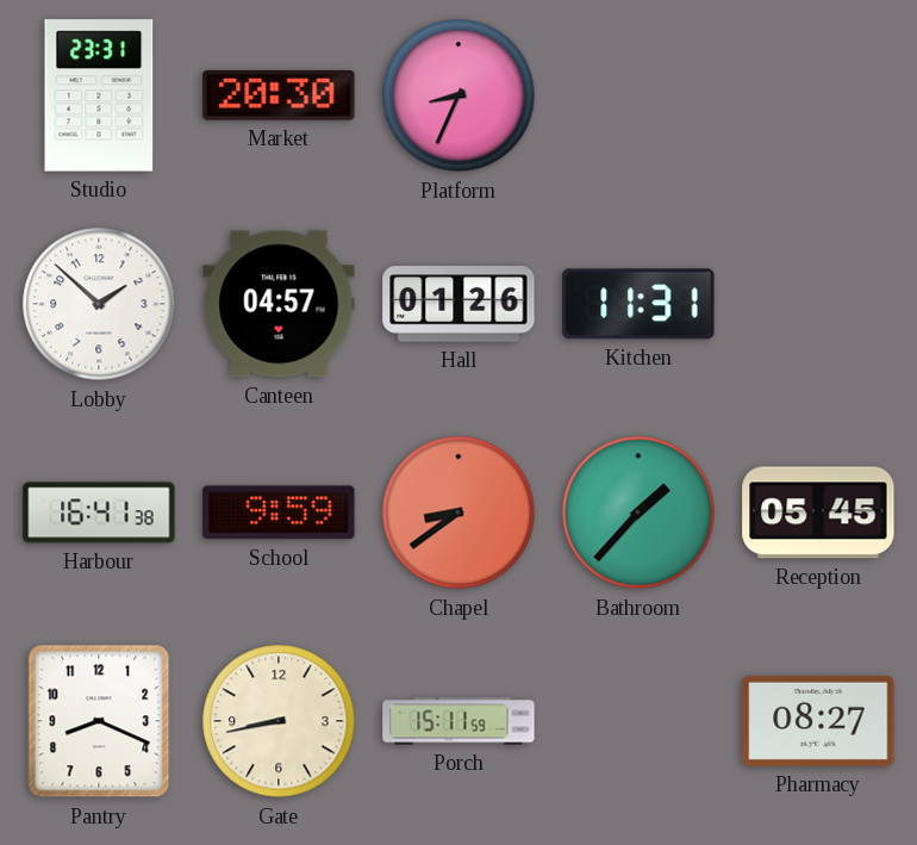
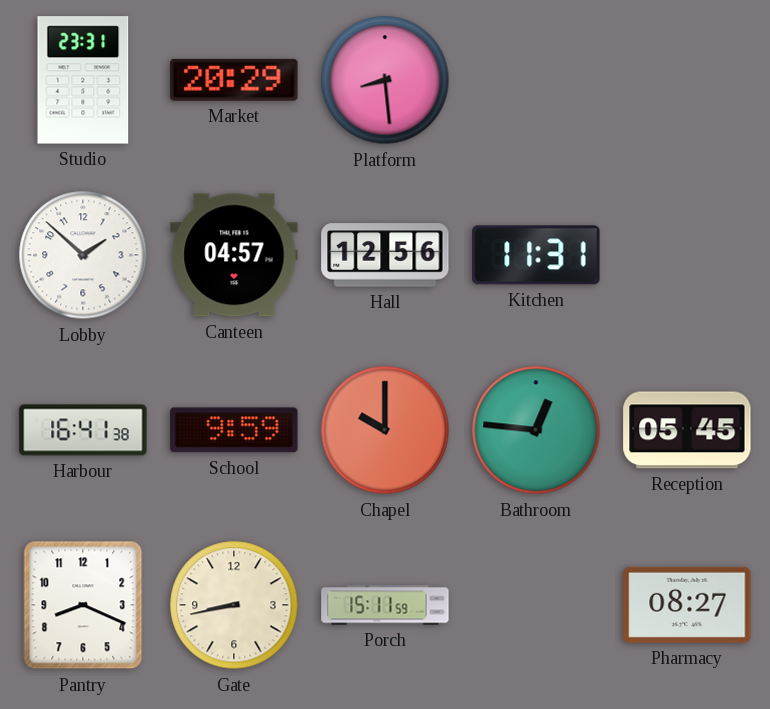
Market: 20:30 -> 20:29
Platform: 8:34 -> 8:29
Hall: 01:26 -> 12:56
Chapel: 8:39 -> 10:00
Bathroom: 1:37 -> 12:46
